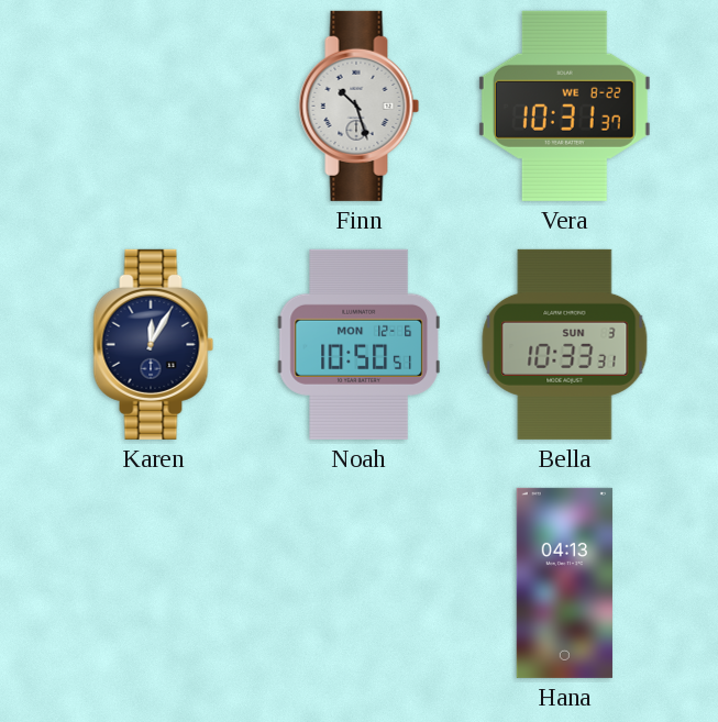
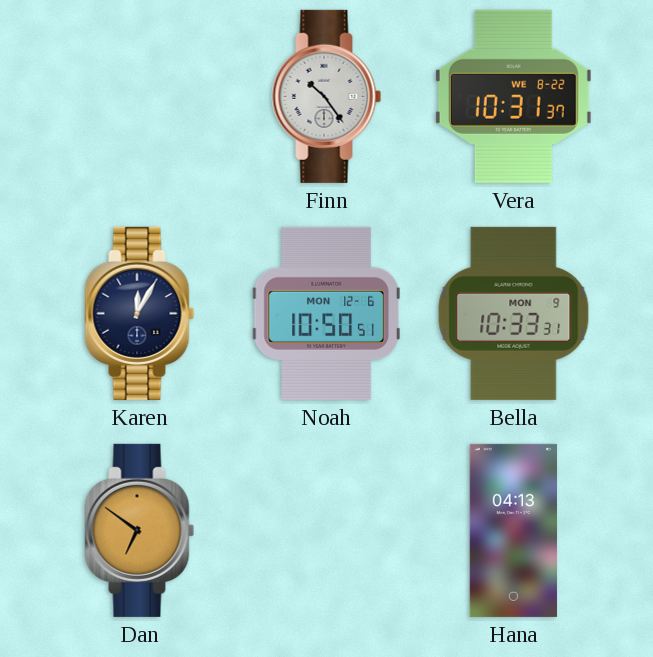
Finn: 10:27 -> 10:24
Bella date: SUN 3 -> MON 9
Dan: none -> 6:51
